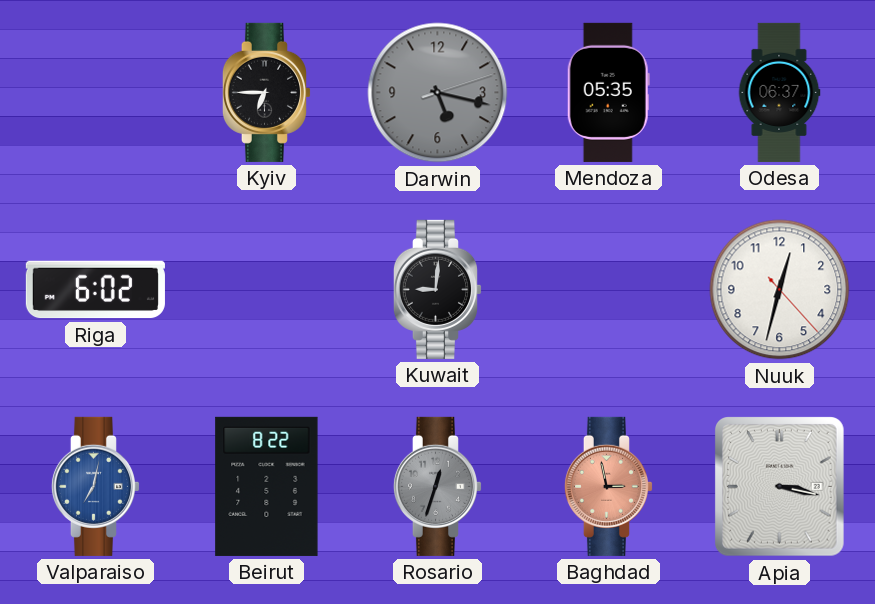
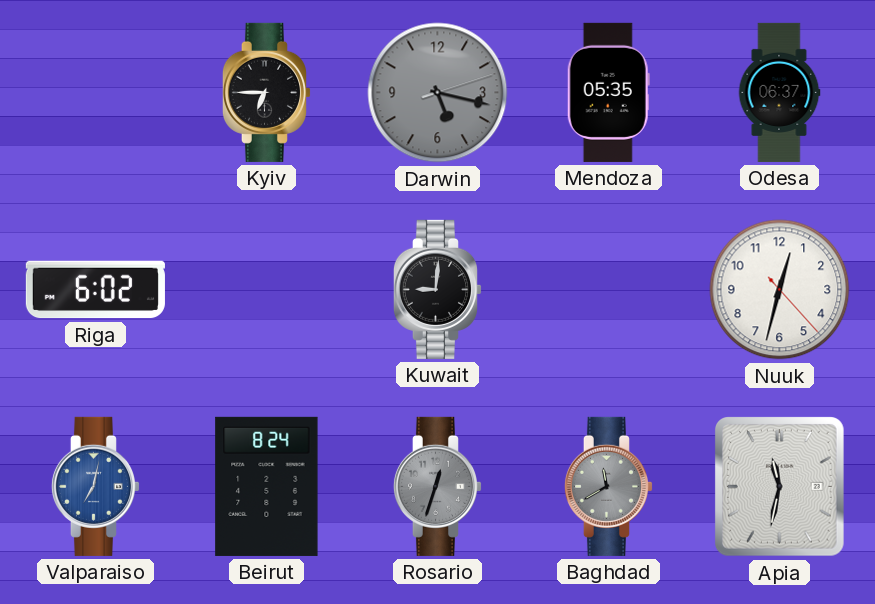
Beirut: 8:22 -> 8:24
Baghdad: 2:58 -> 11:40
Baghdad dial: salmon -> grey
Apia: 3:17 -> 11:32
